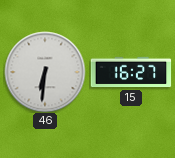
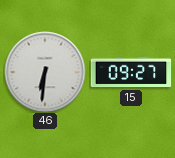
15: 16:27 -> 09:27
